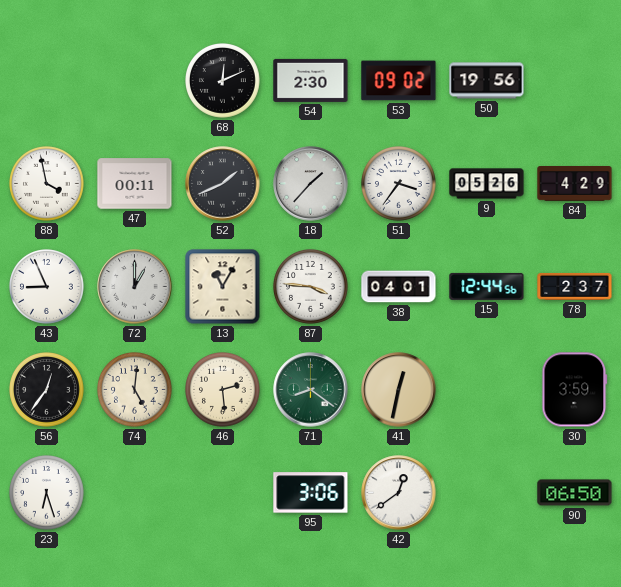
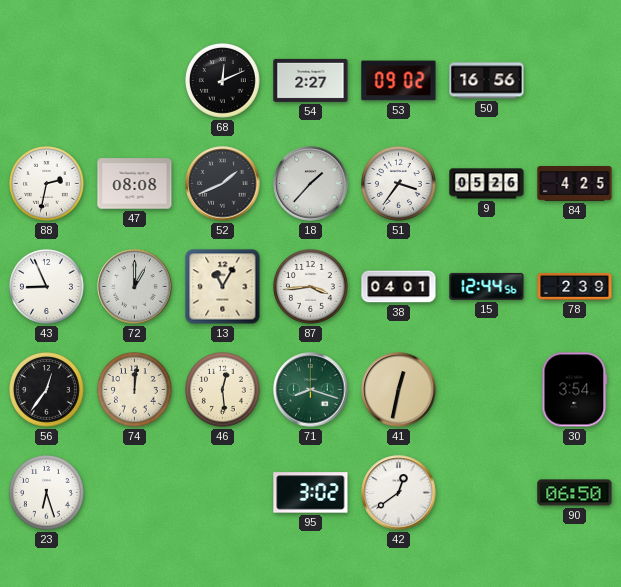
54: 2:30 -> 2:27
50: 19:56 -> 16:56
88: 3:58 -> 2:32
47: 00:11 -> 08:08
84: 4:29 -> 4:25
87: 3:46 -> 3:44
78: 2:37 -> 2:39
74: 5:01 -> 12:01
46: 2:29 -> 12:29
71: 8:21 -> 8:18
30: 3:59 -> 3:54
95: 3:06 -> 3:02
